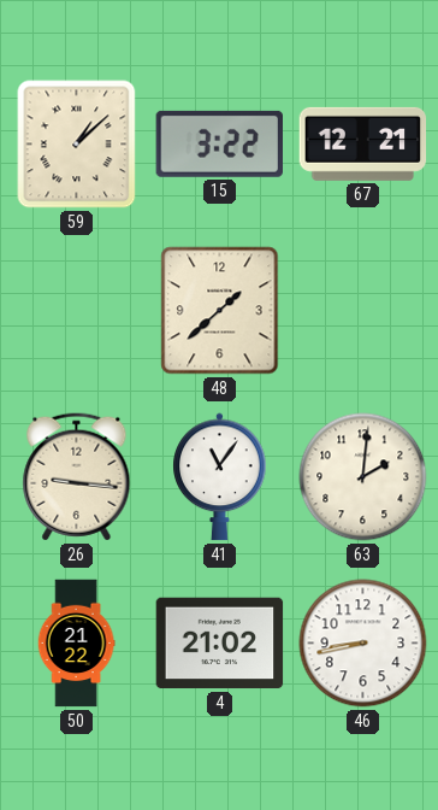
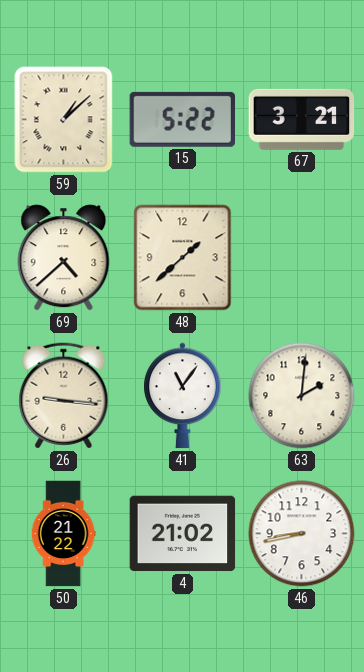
15: 3:22 -> 5:22
67: 12:21 -> 3:21
69: none -> 4:38
